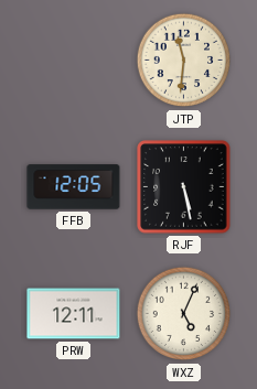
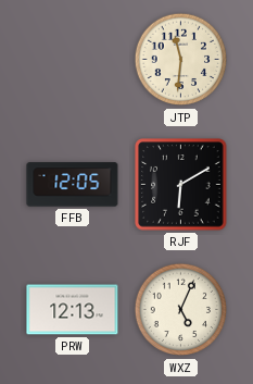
RJF: 5:28 -> 6:10
PRW: 12:11 -> 12:13
